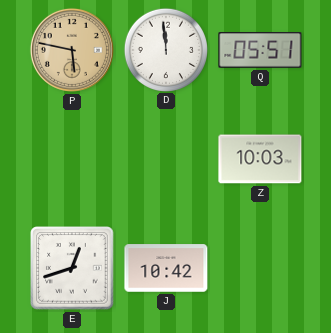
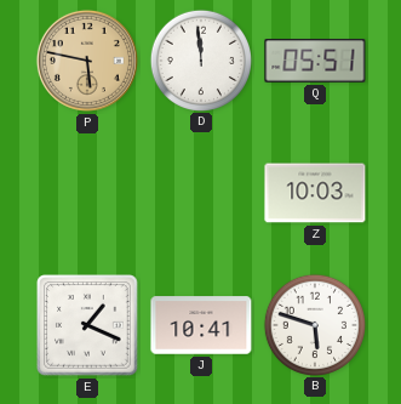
E: 12:42 -> 1:19
J: 10:42 -> 10:41
B: none -> 5:48
